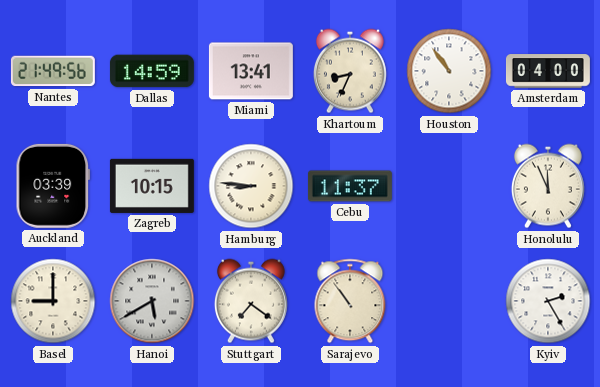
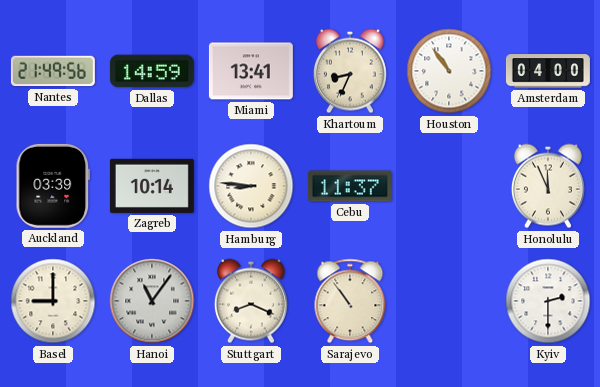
Zagreb: 10:15 -> 10:14
Hanoi: 5:40 -> 11:06
Stuttgart: 7:21 -> 8:19
Kyiv: 2:25 -> 2:30
